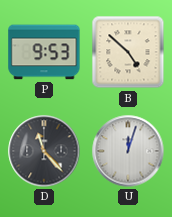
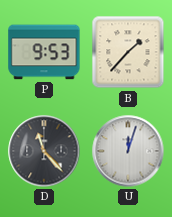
B: 4:52 -> 1:37
